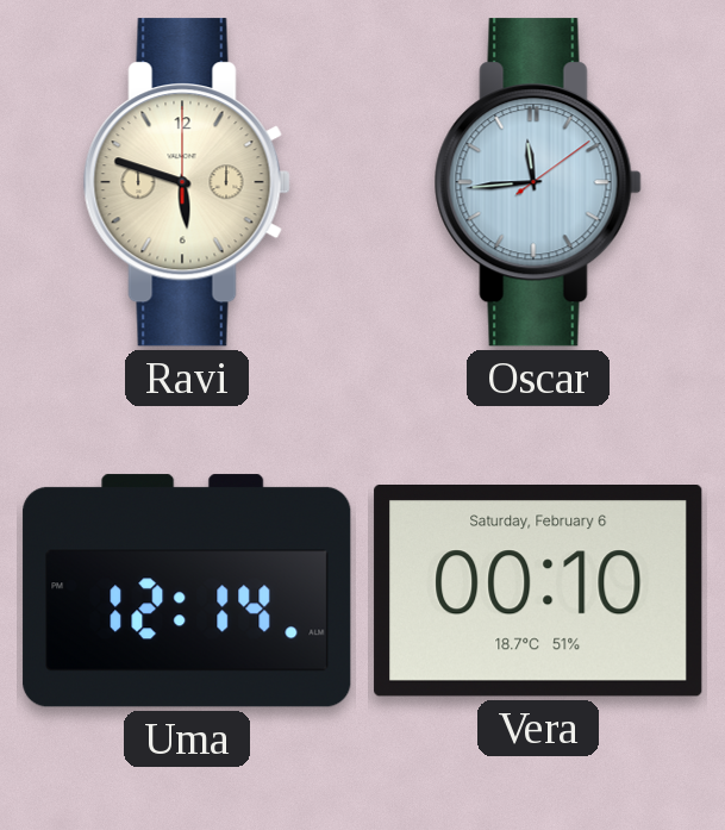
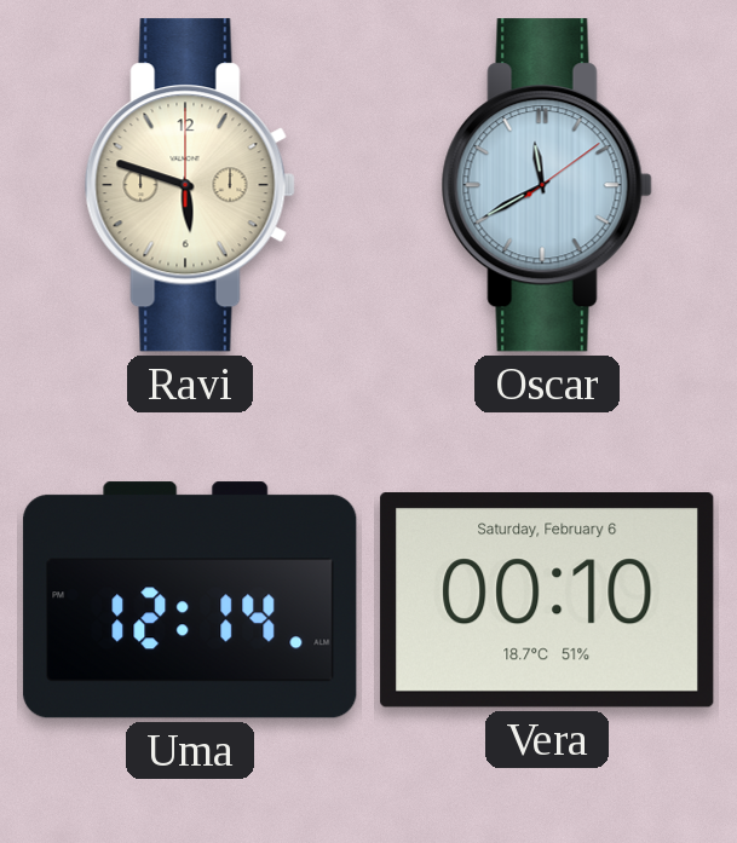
Oscar: 11:44 -> 11:40
